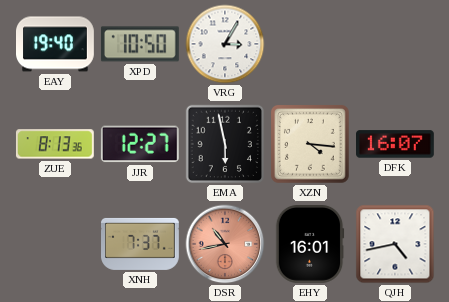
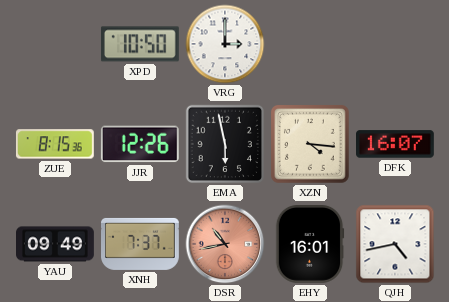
EAY: 19:40 -> none
VRG: 3:05 -> 3:00
ZUE: 8:13 -> 8:15
JJR: 12:27 -> 12:26
YAU: none -> 09:49
